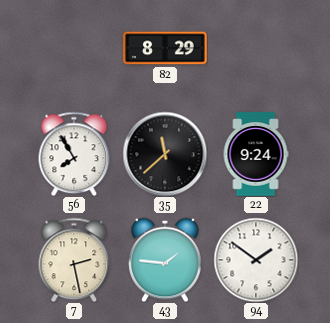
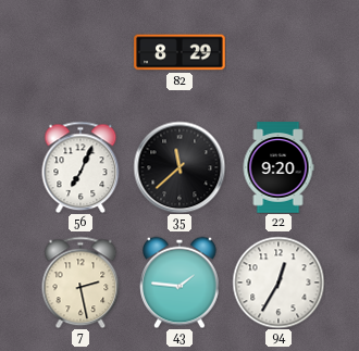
56: 7:55 -> 7:04
22: 9:24 -> 9:20
94: 1:51 -> 12:35
